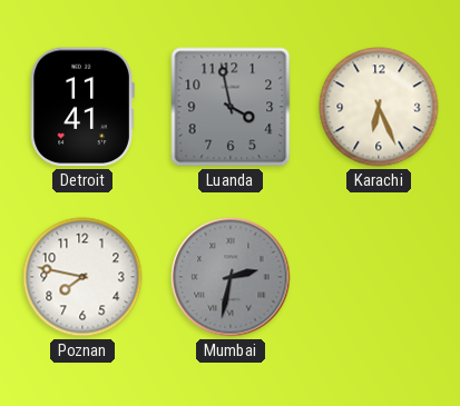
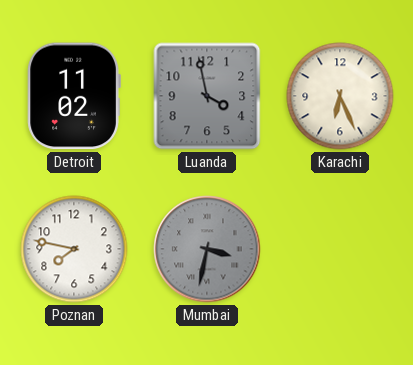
Detroit: 11:41 -> 11:02
Mumbai: 2:32 -> 3:32
